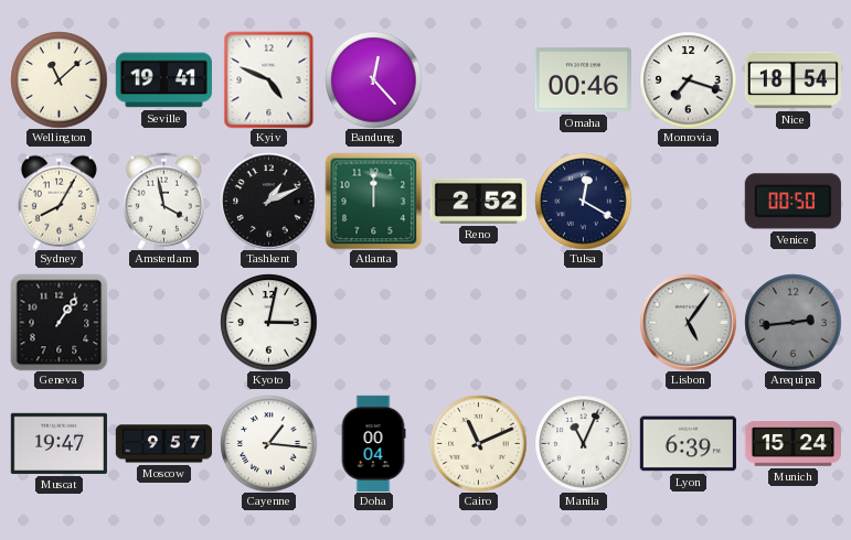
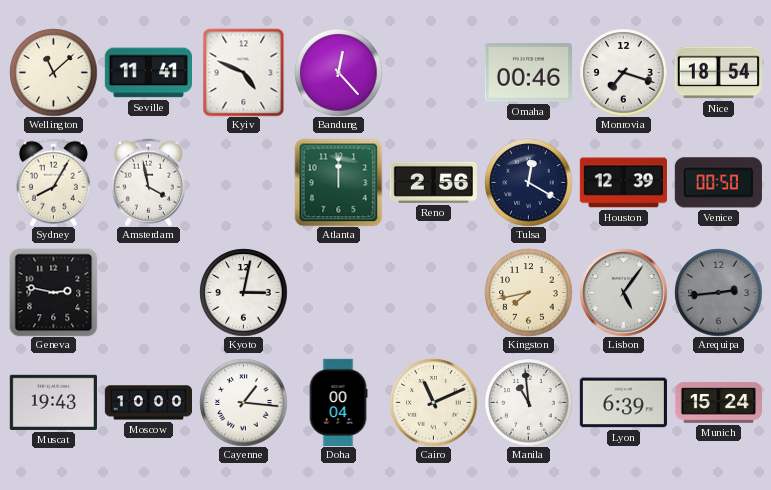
Seville: 19:41 -> 11:41
Tashkent: 1:11 -> none
Reno: 2:52 -> 2:56
Houston: none -> 12:39
Geneva: 1:06 -> 2:47
Kingston: none -> 7:43
Muscat: 19:47 -> 19:43
Moscow: 9:57 -> 10:00
Manila: 11:04 -> 10:59
